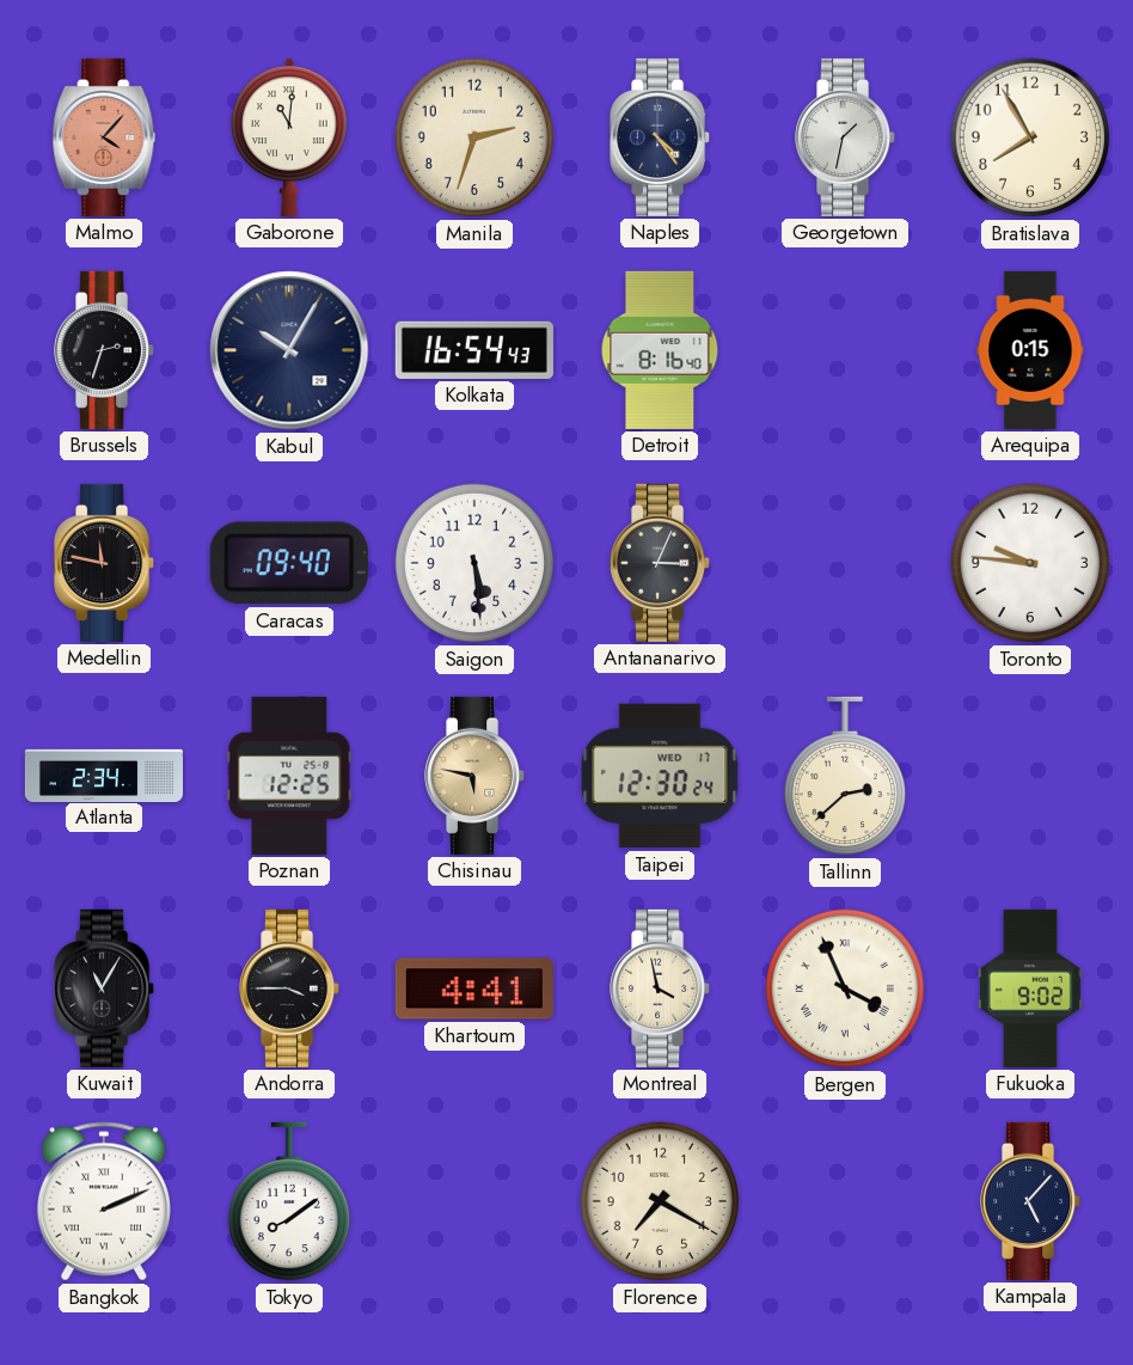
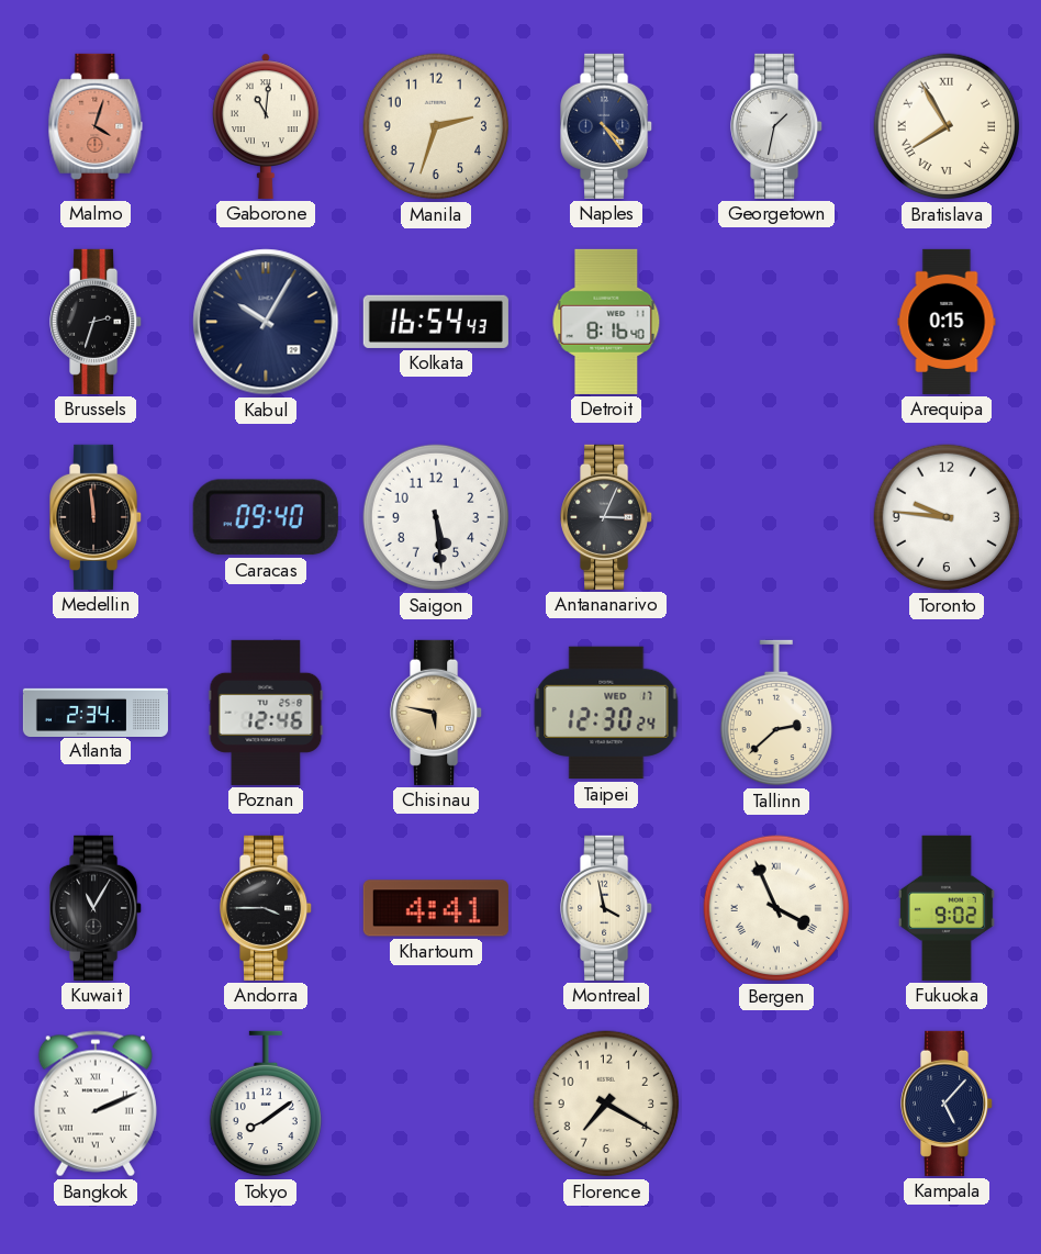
Malmo: 4:07 -> 4:03
Bratislava numerals: Arabic -> Roman
Medellin: 11:47 -> 11:59
Poznan: 12:25 -> 12:46
